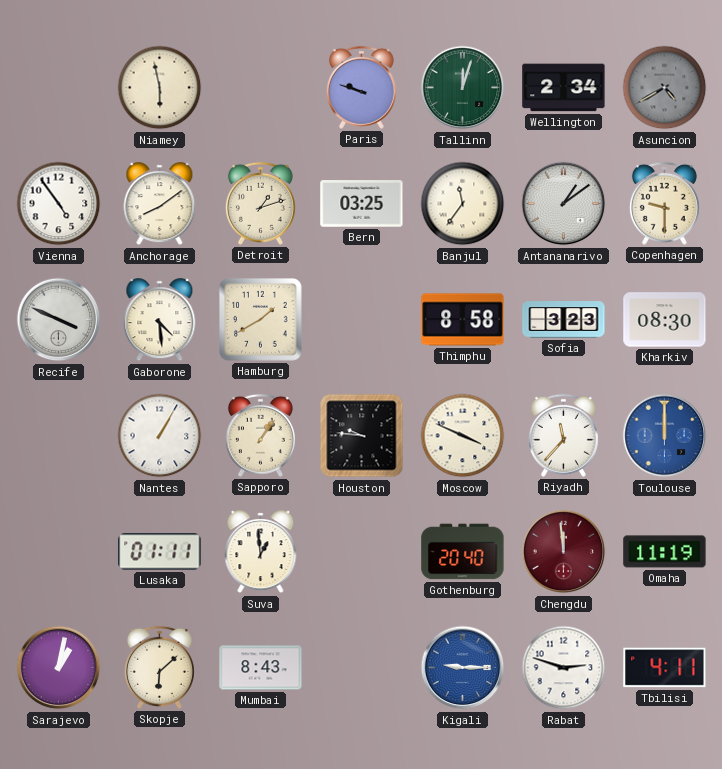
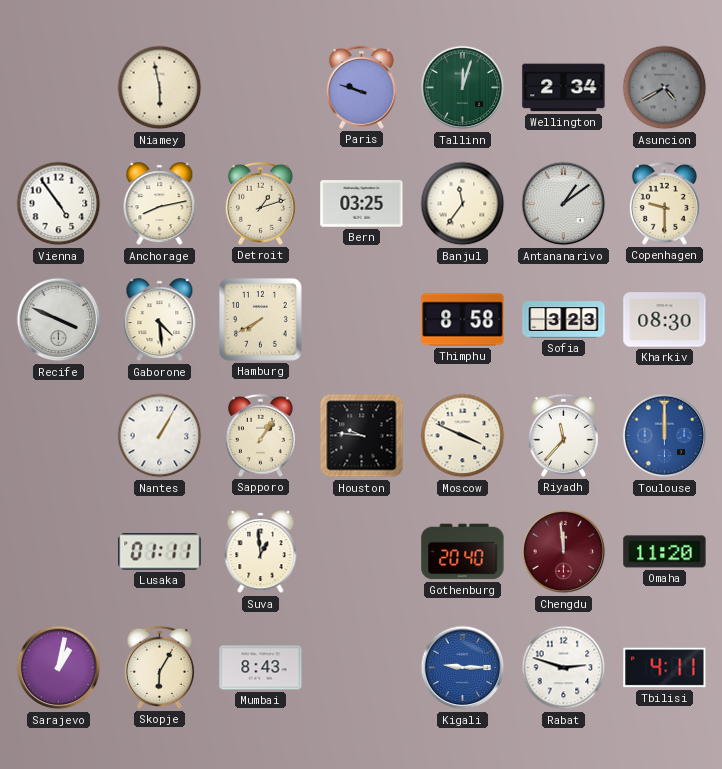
Anchorage: 8:09 -> 8:13
Hamburg: 1:40 -> 7:40
Omaha: 11:19 -> 11:20
Skopje: 6:08 -> 6:05
